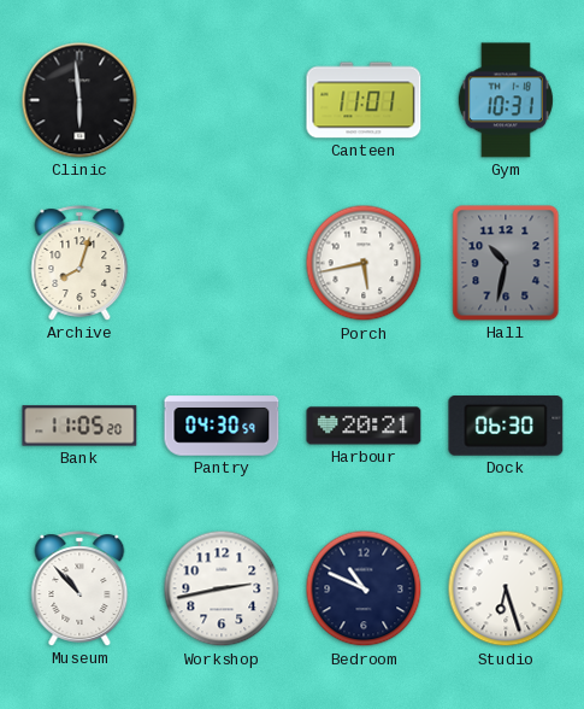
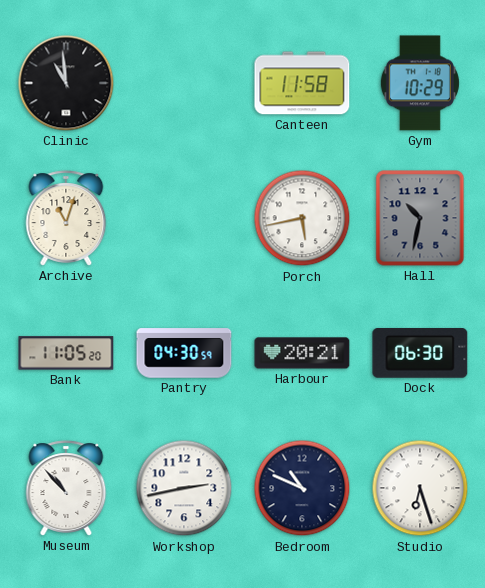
Clinic: 5:59 -> 10:59
Canteen: 11:01 -> 11:58
Gym: 10:31 -> 10:29
Archive: 8:03 -> 11:03
